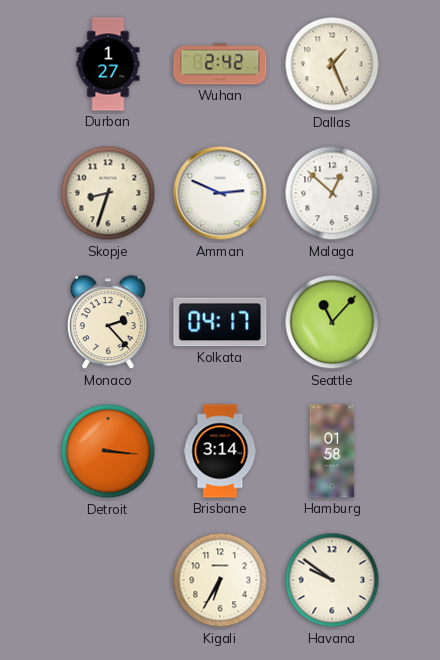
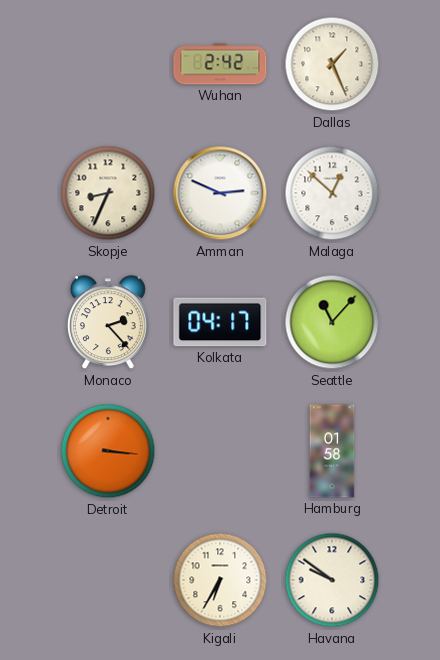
Durban: 1:27 -> none
Skopje: 8:33 -> 8:34
Brisbane: 3:14 -> none
